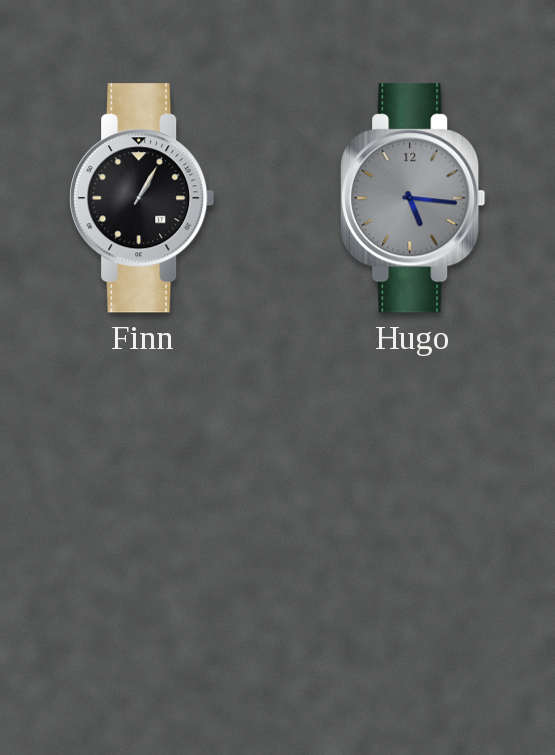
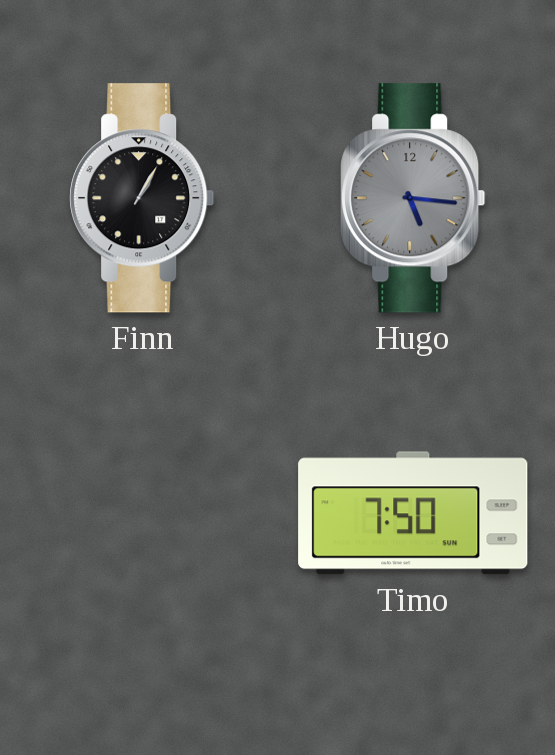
Timo: none -> 7:50
